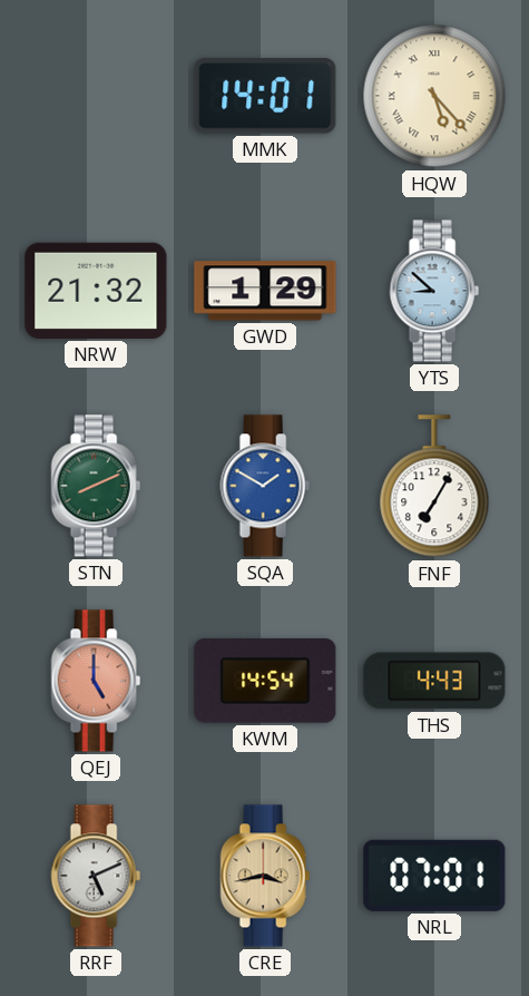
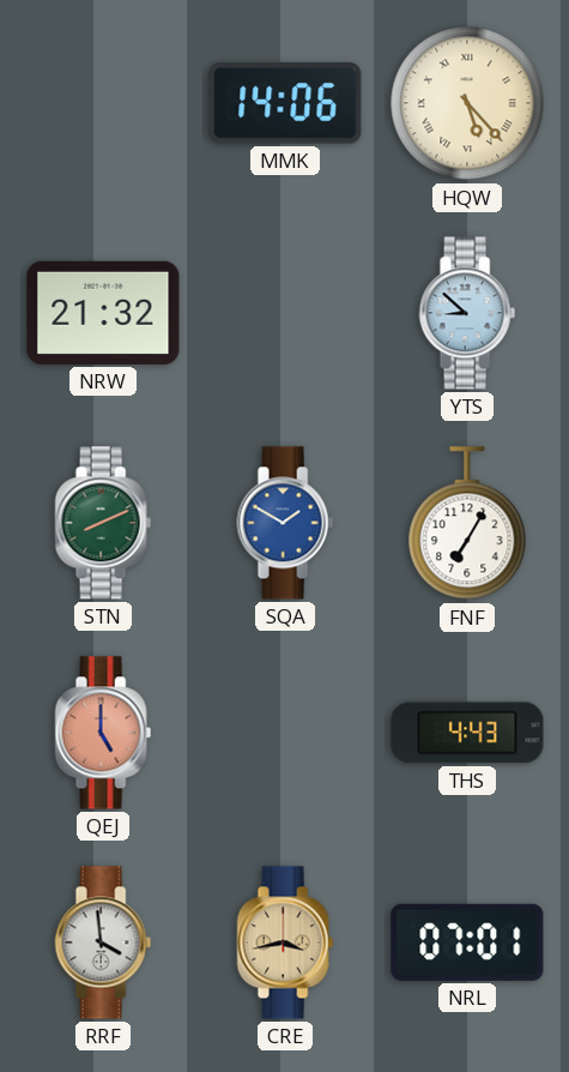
MMK: 14:01 -> 14:06
GWD: 1:29 -> none
KWM: 14:54 -> none
RRF: 5:11 -> 3:59
